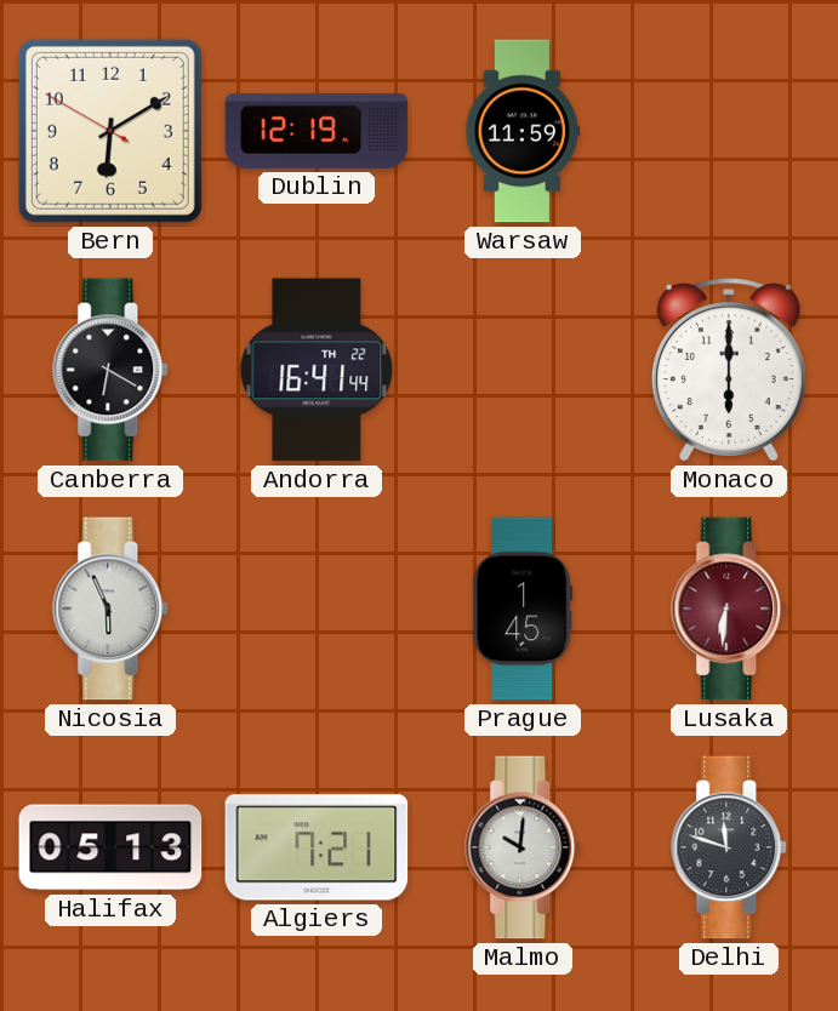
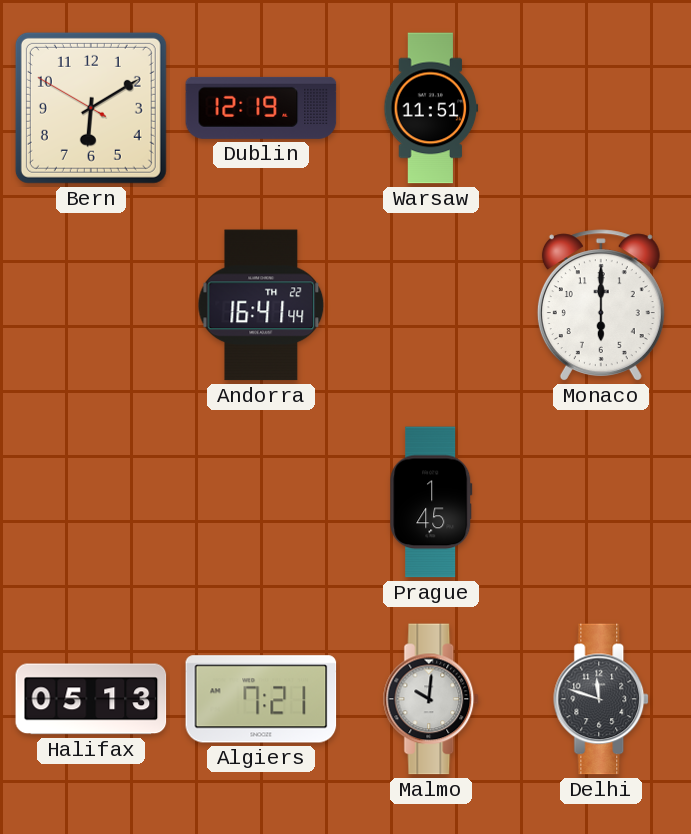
Warsaw: 11:59 -> 11:51
Canberra: 6:20 -> none
Nicosia: 5:56 -> none
Lusaka: 6:31 -> none
